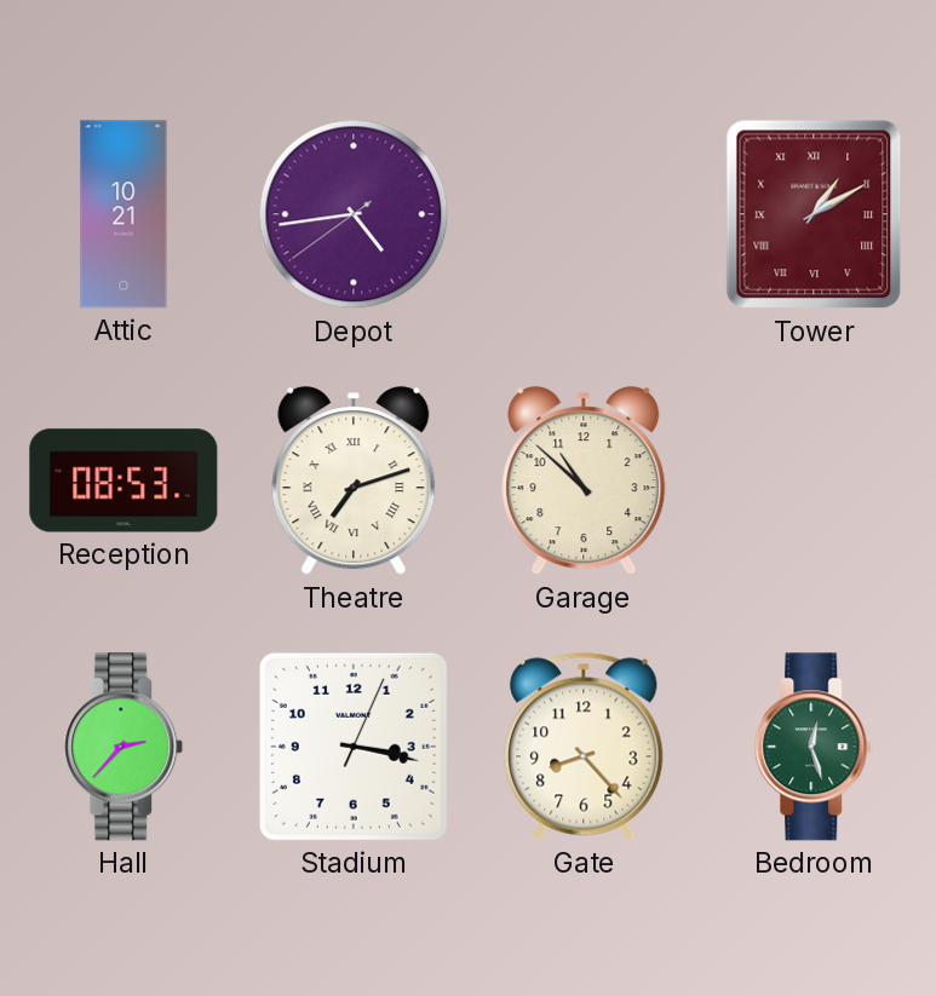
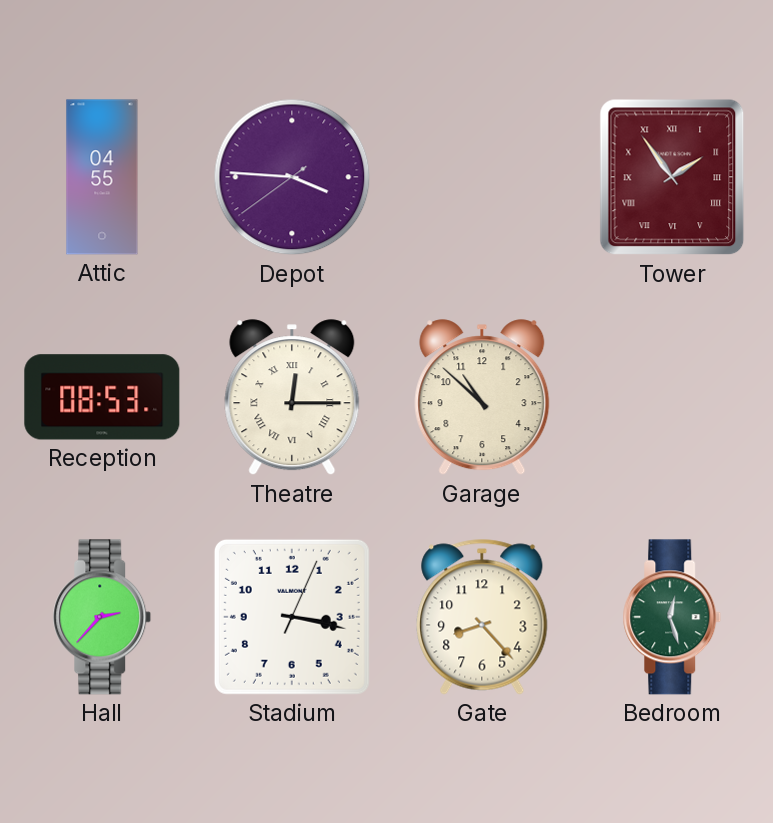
Attic: 10:21 -> 04:55
Depot: 4:43 -> 3:45
Tower: 1:10 -> 1:54
Theatre: 7:12 -> 12:15
